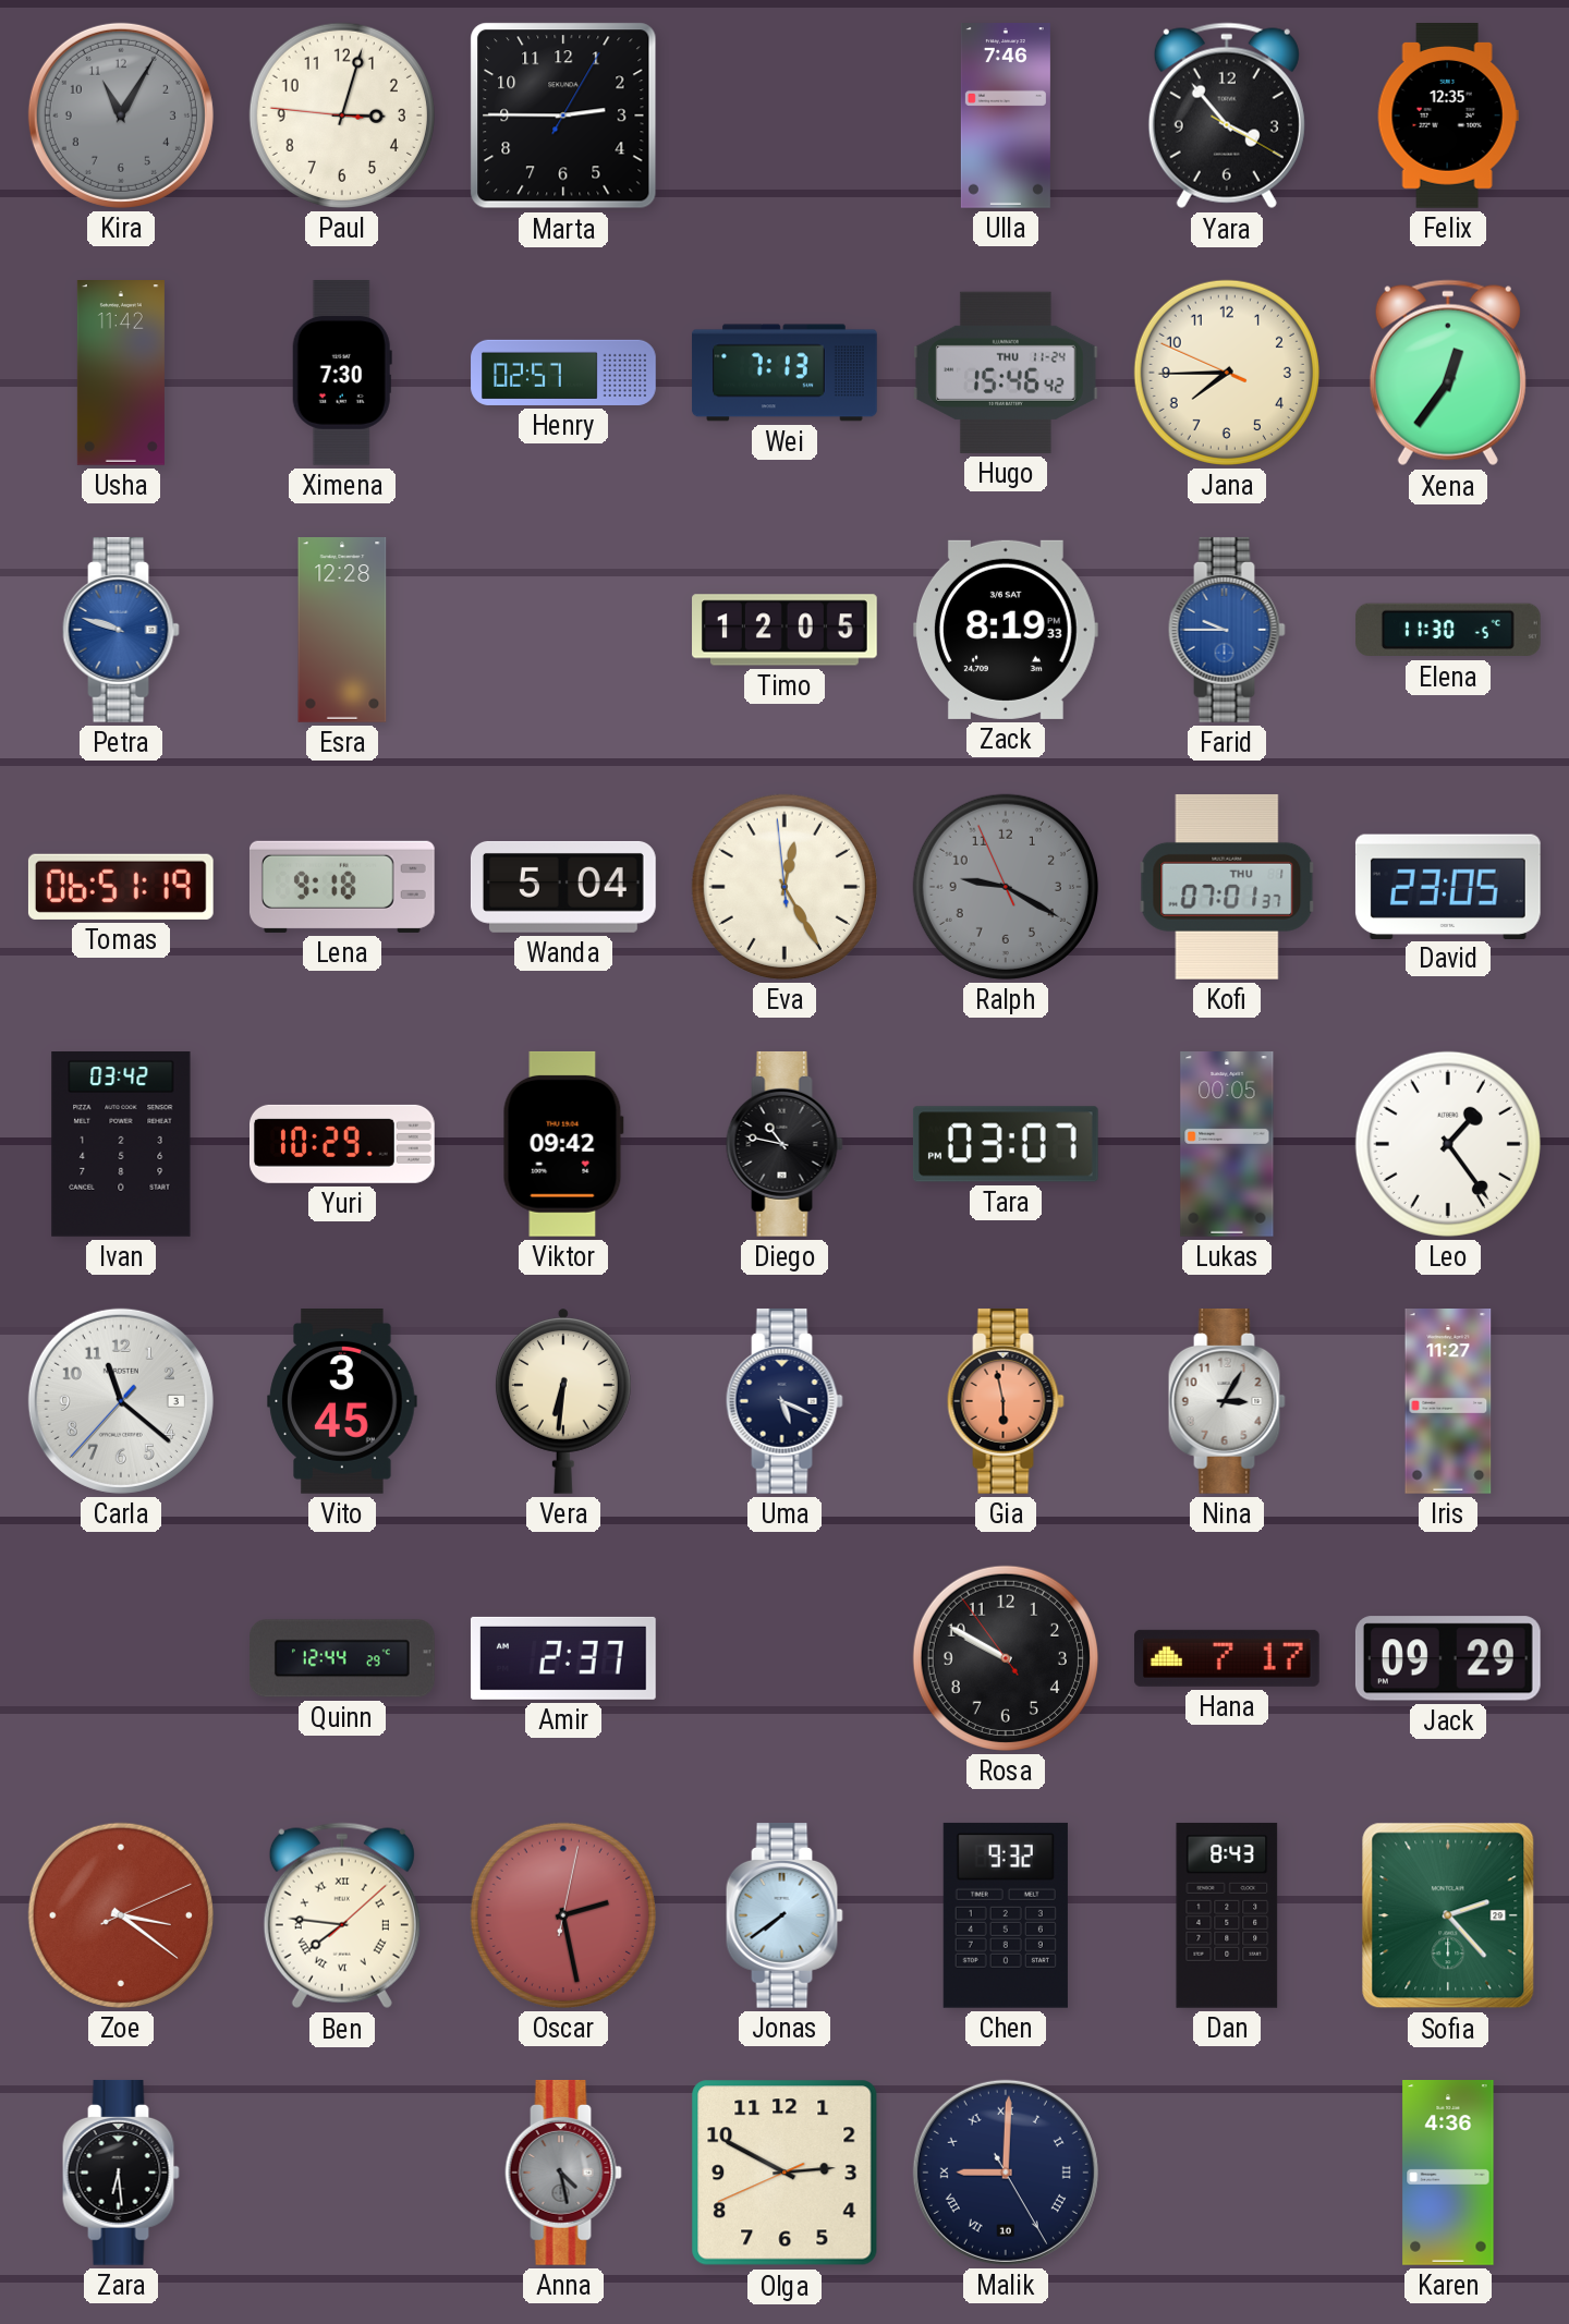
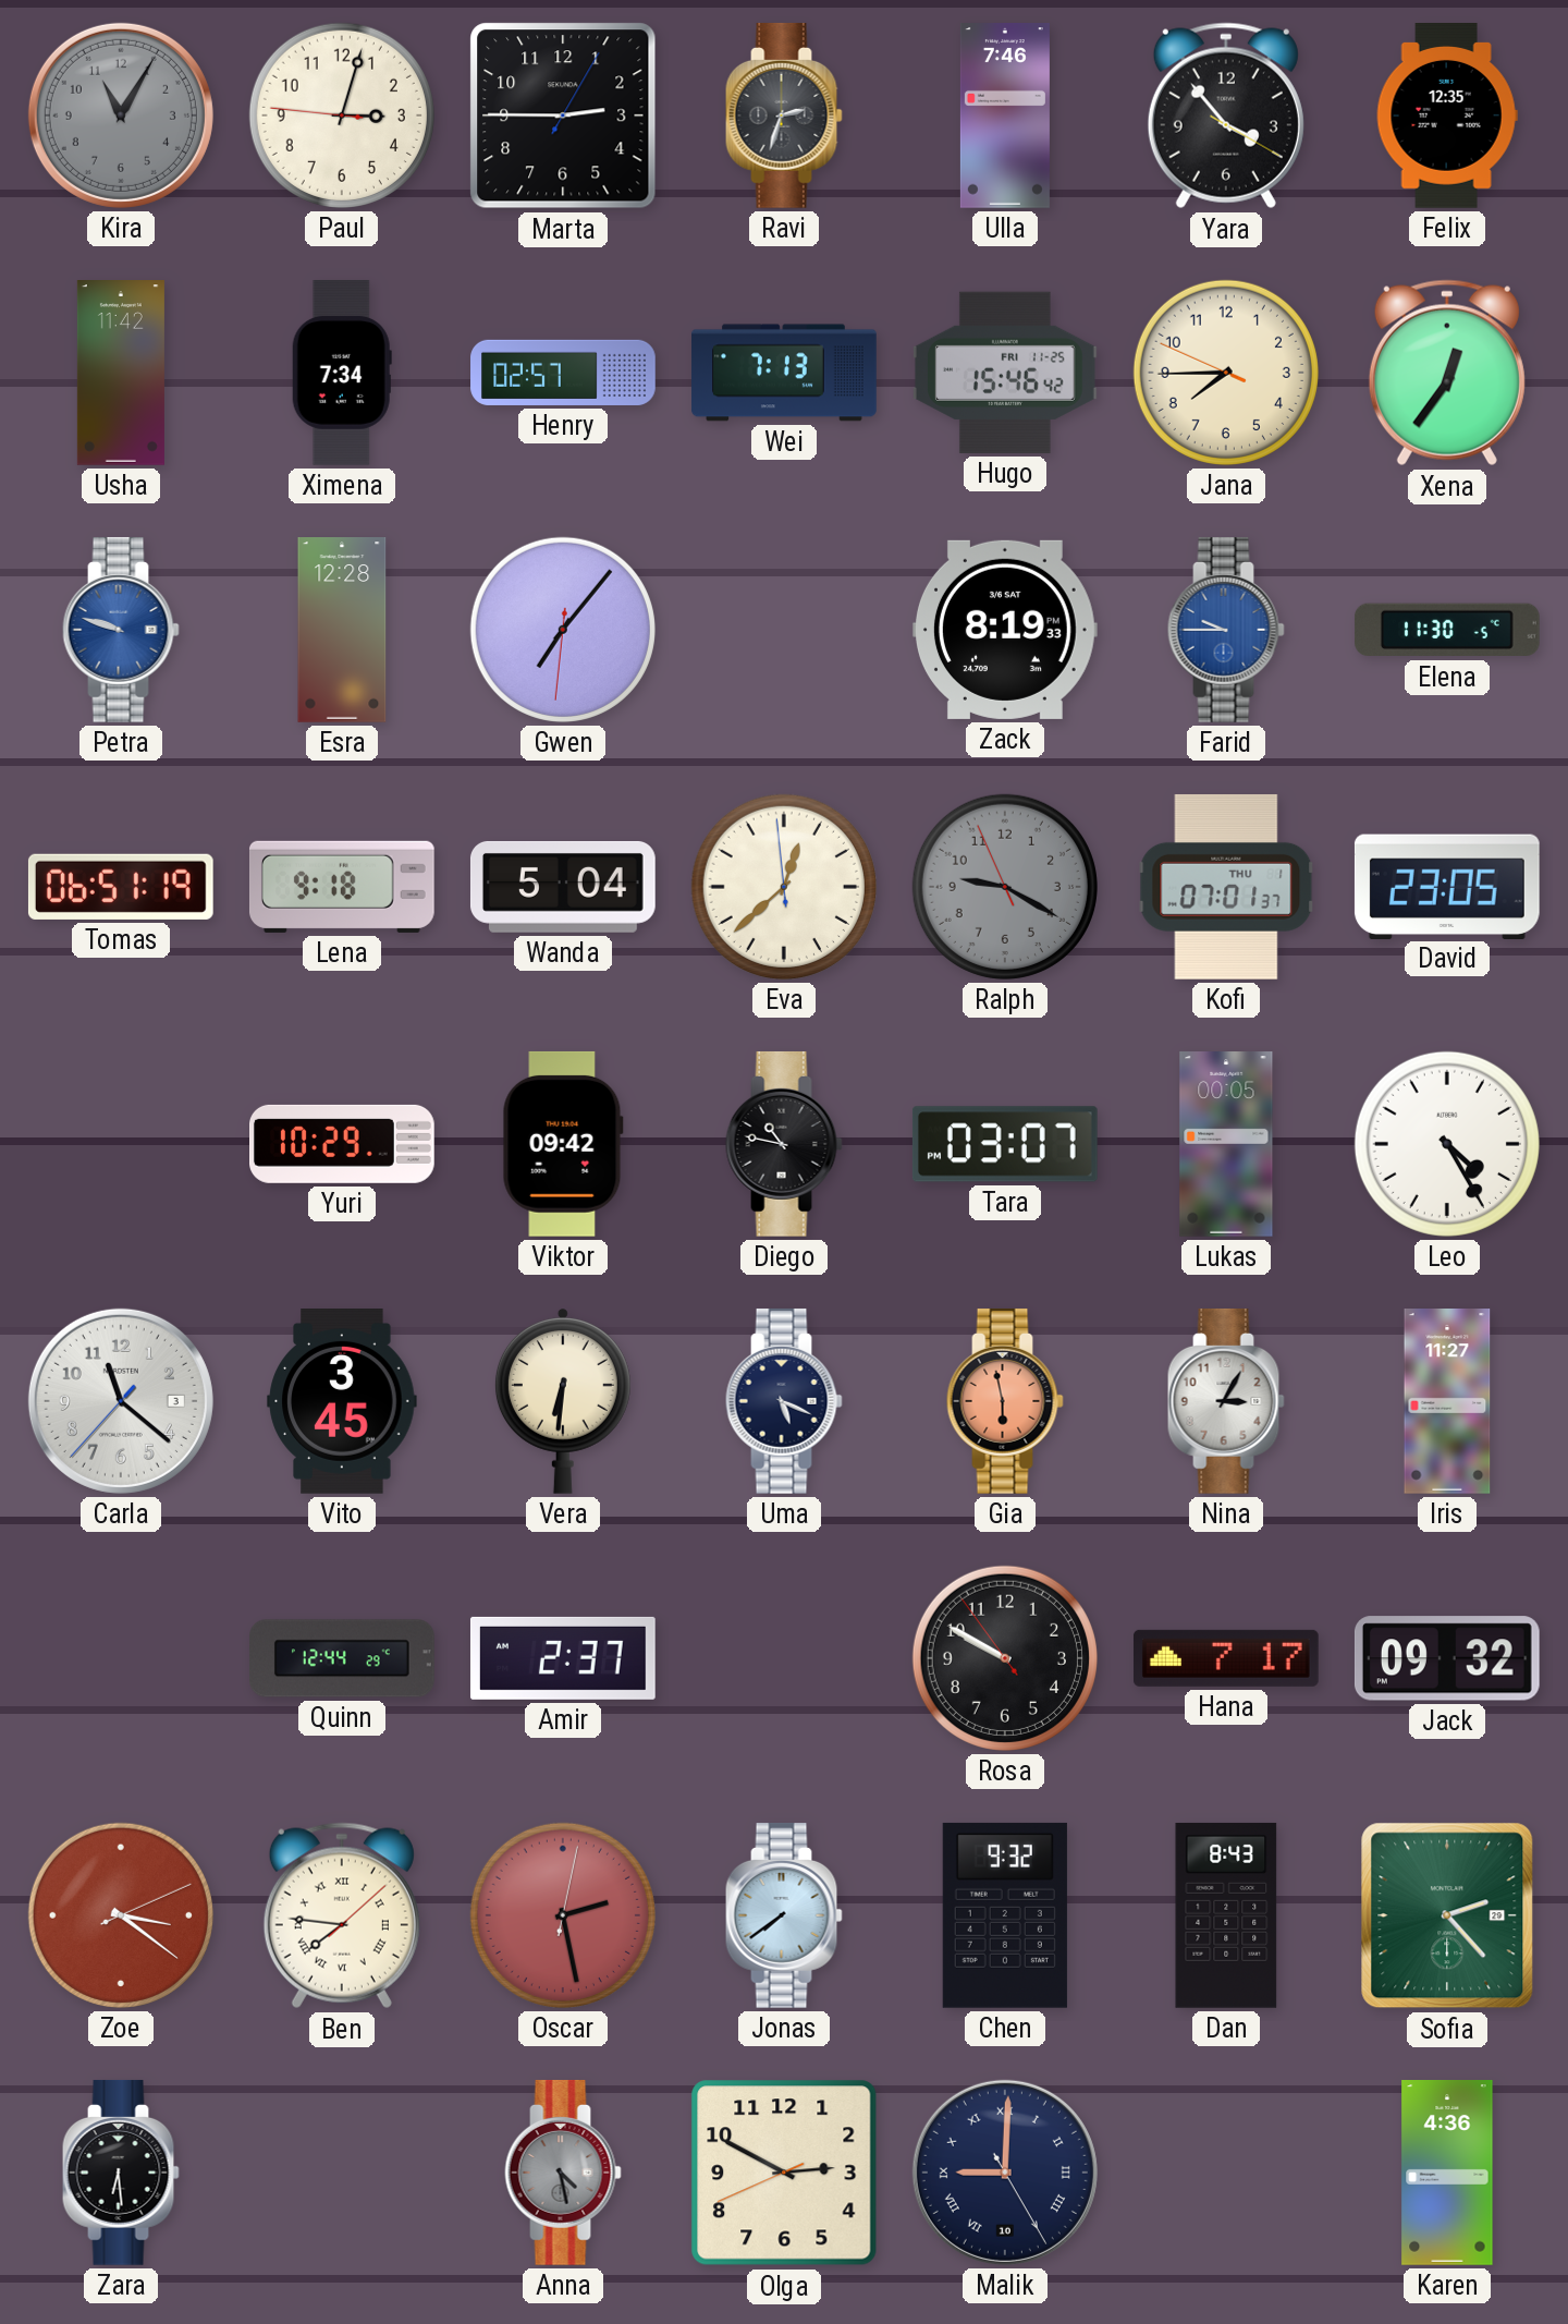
Ravi: none -> 2:33
Ximena: 7:30 -> 7:34
Hugo date: THU 11-24 -> FRI 11-25
Gwen: none -> 7:06
Timo: 12:05 -> none
Eva: 12:24 -> 12:37
Ivan: 03:42 -> none
Leo: 1:24 -> 4:25
Jack: 09:29 -> 09:32
